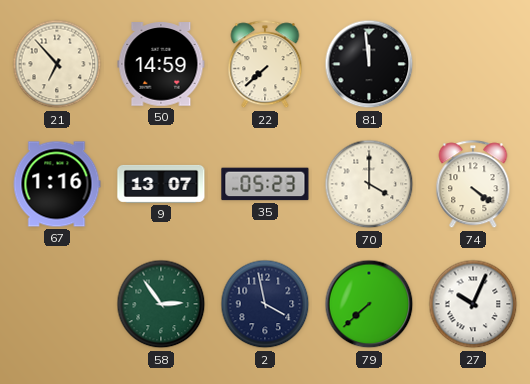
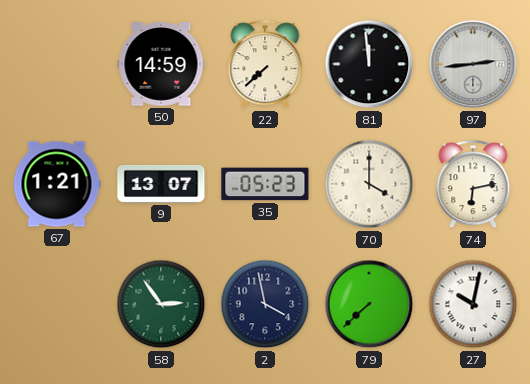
21: 6:53 -> none
97: none -> 2:44
67: 1:16 -> 1:21
74: 4:21 -> 6:13
27: 10:04 -> 10:02
